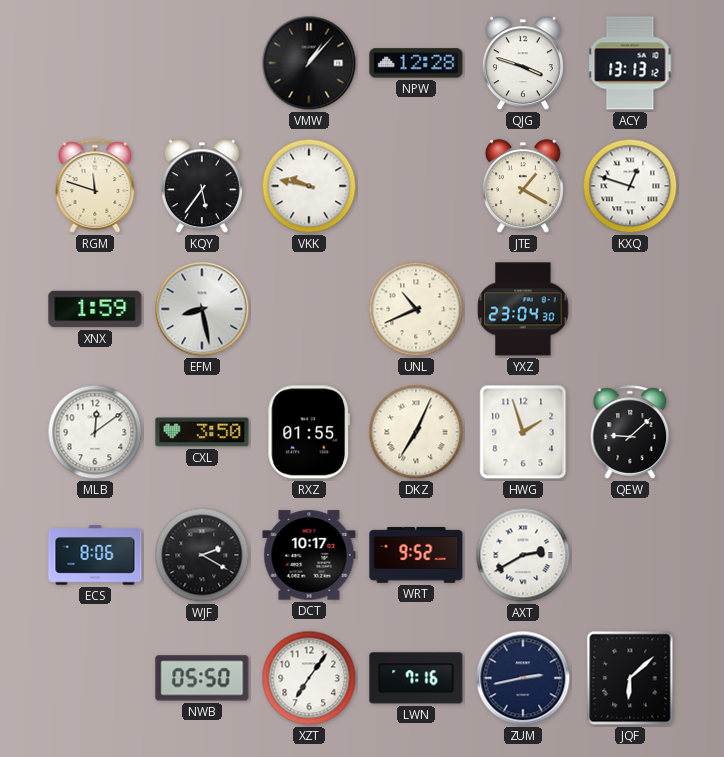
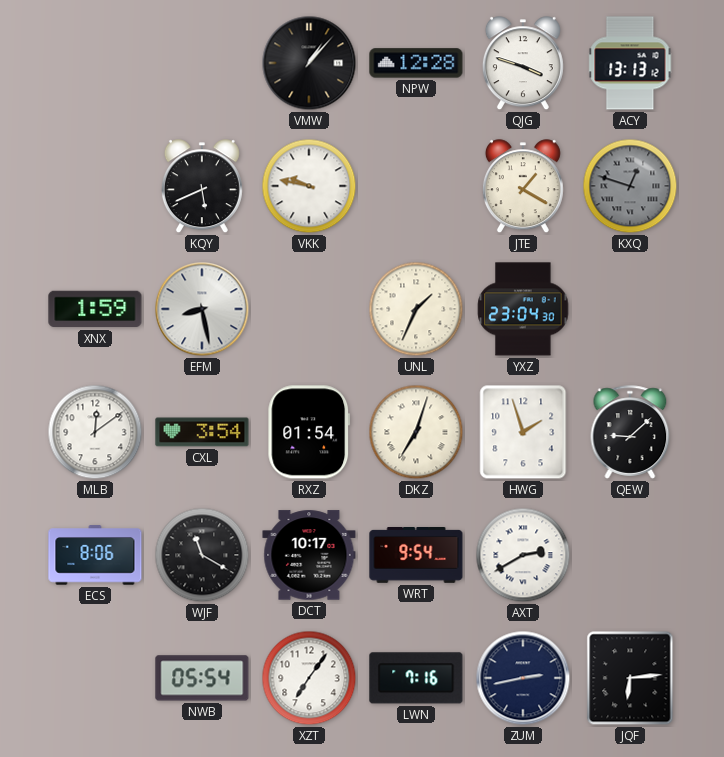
RGM: 11:48 -> none
KQY: 5:36 -> 5:41
KXQ dial: white -> grey
UNL: 10:41 -> 1:34
CXL: 3:50 -> 3:54
RXZ: 01:55 -> 01:54
DKZ: 7:04 -> 7:03
WJF: 2:20 -> 11:20
WRT: 9:52 -> 9:54
NWB: 05:50 -> 05:54
JQF: 6:08 -> 6:14
